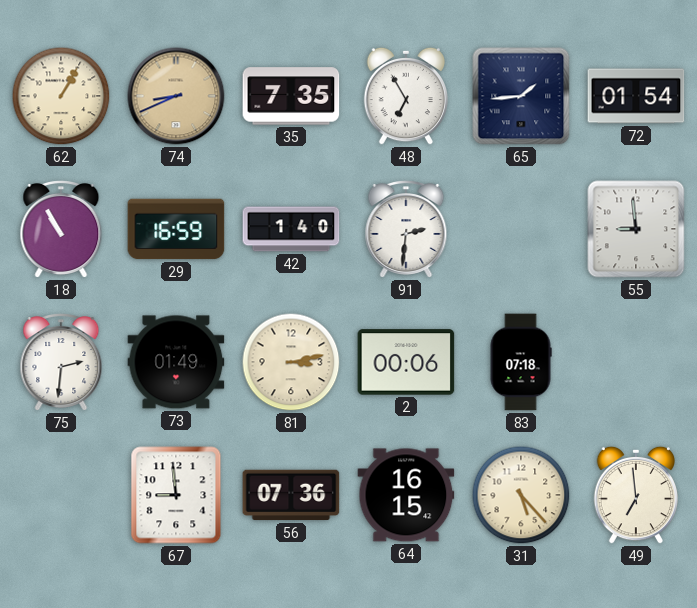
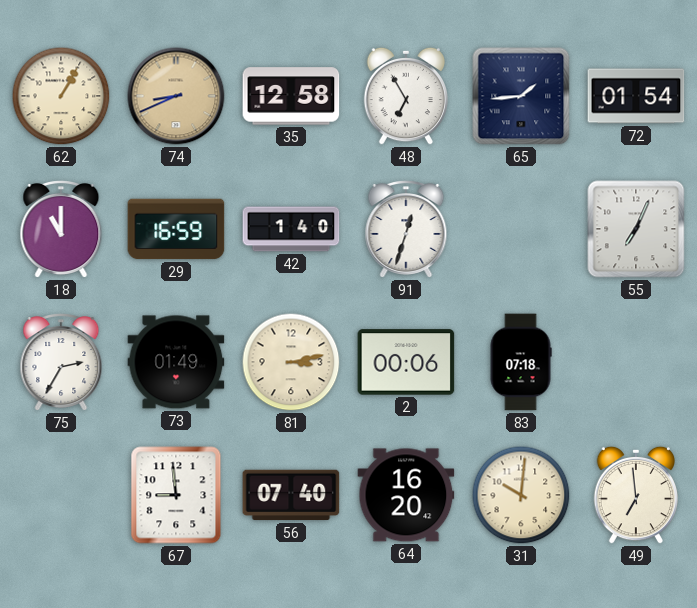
35: 7:35 -> 12:58
18: 10:55 -> 11:00
91: 2:31 -> 12:33
55: 8:59 -> 7:04
75: 2:31 -> 2:35
56: 07:36 -> 07:40
64: 16:15 -> 16:20
31: 5:23 -> 10:01
